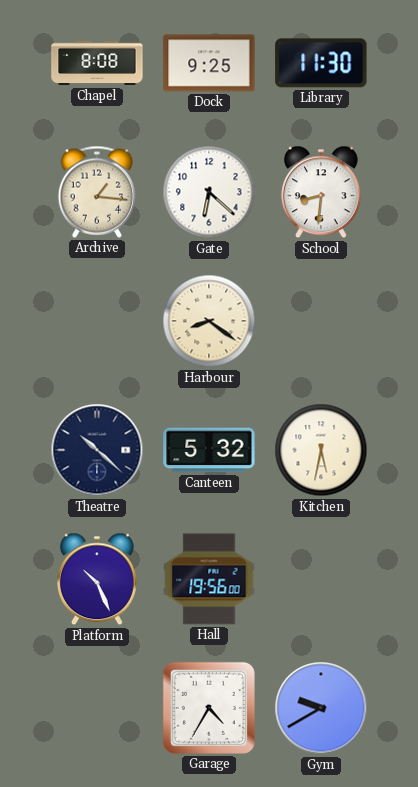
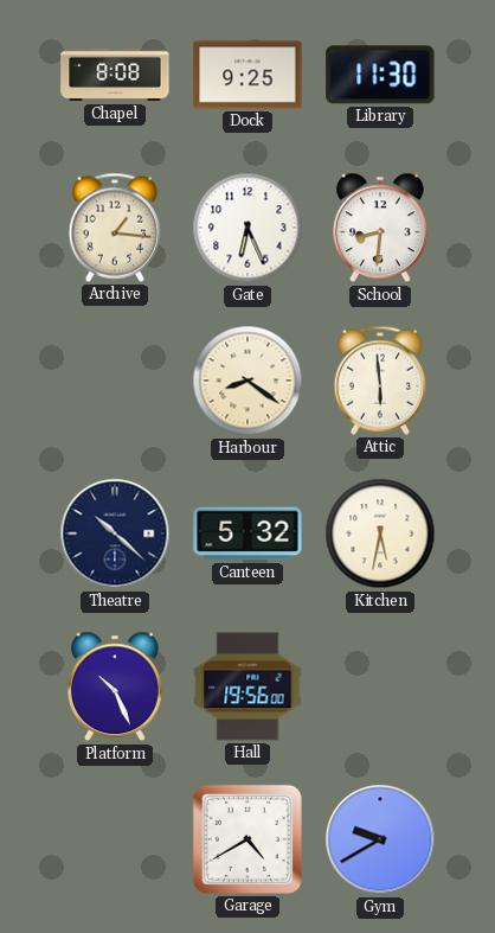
Gate: 6:22 -> 6:26
Attic: none -> 5:59
Garage: 4:35 -> 4:40
